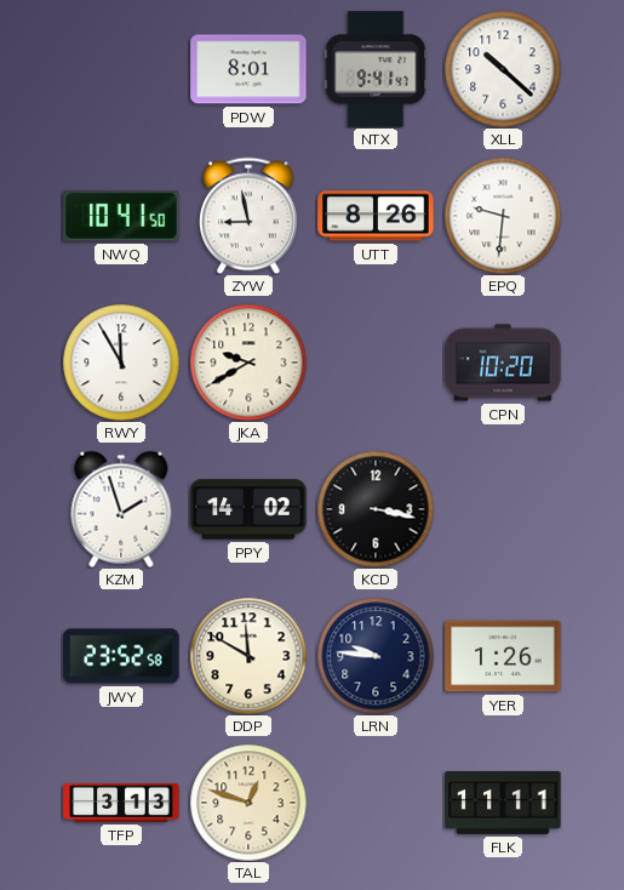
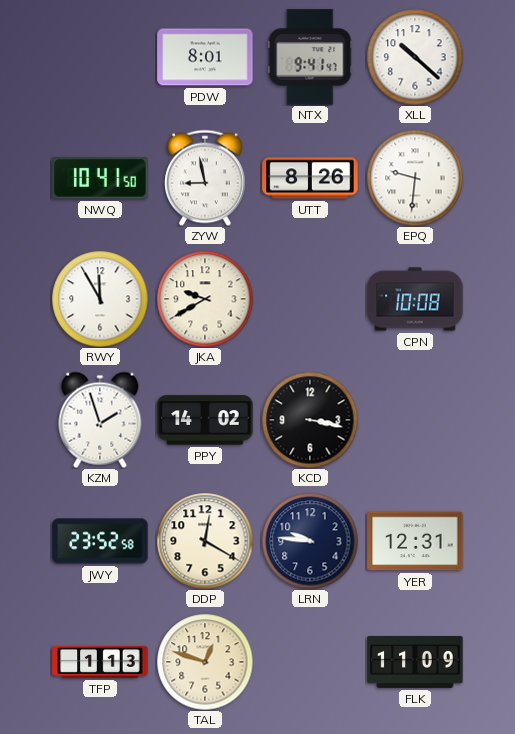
CPN: 10:20 -> 10:08
DDP: 11:50 -> 12:20
YER: 1:26 -> 12:31
TFP: 3:13 -> 1:13
FLK: 11:11 -> 11:09
